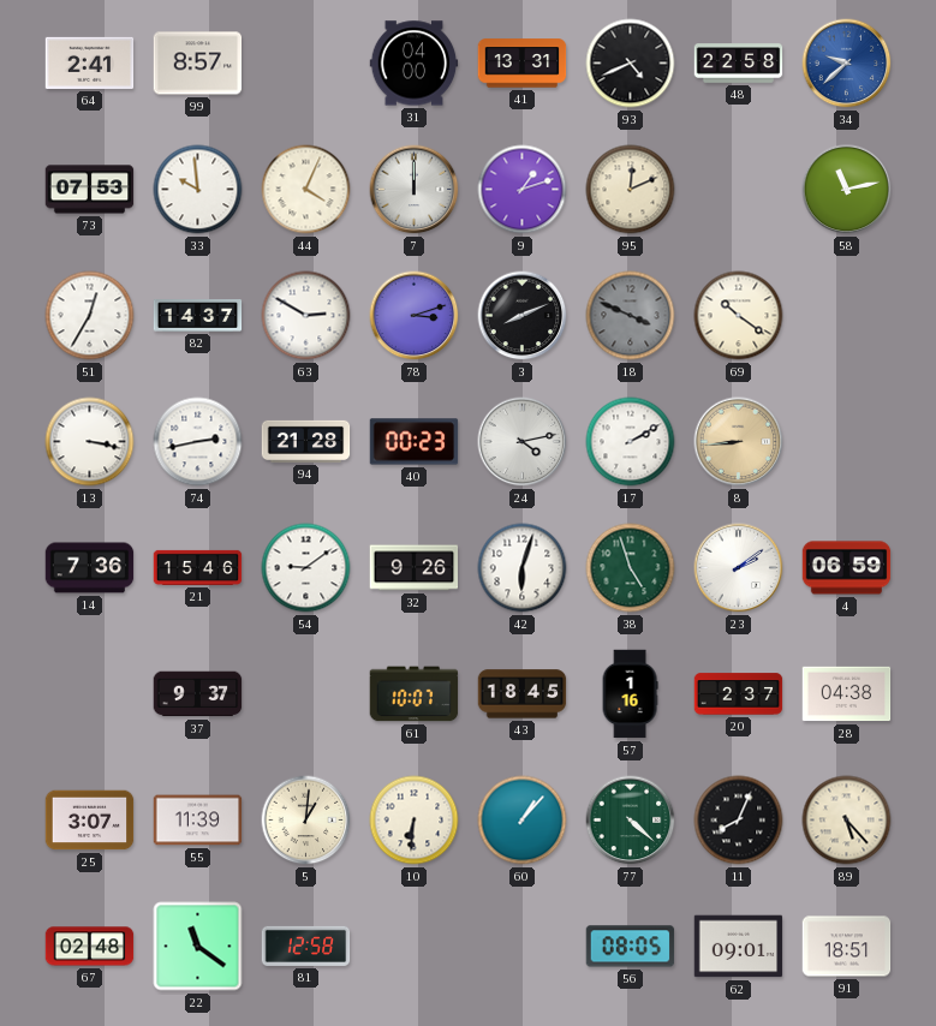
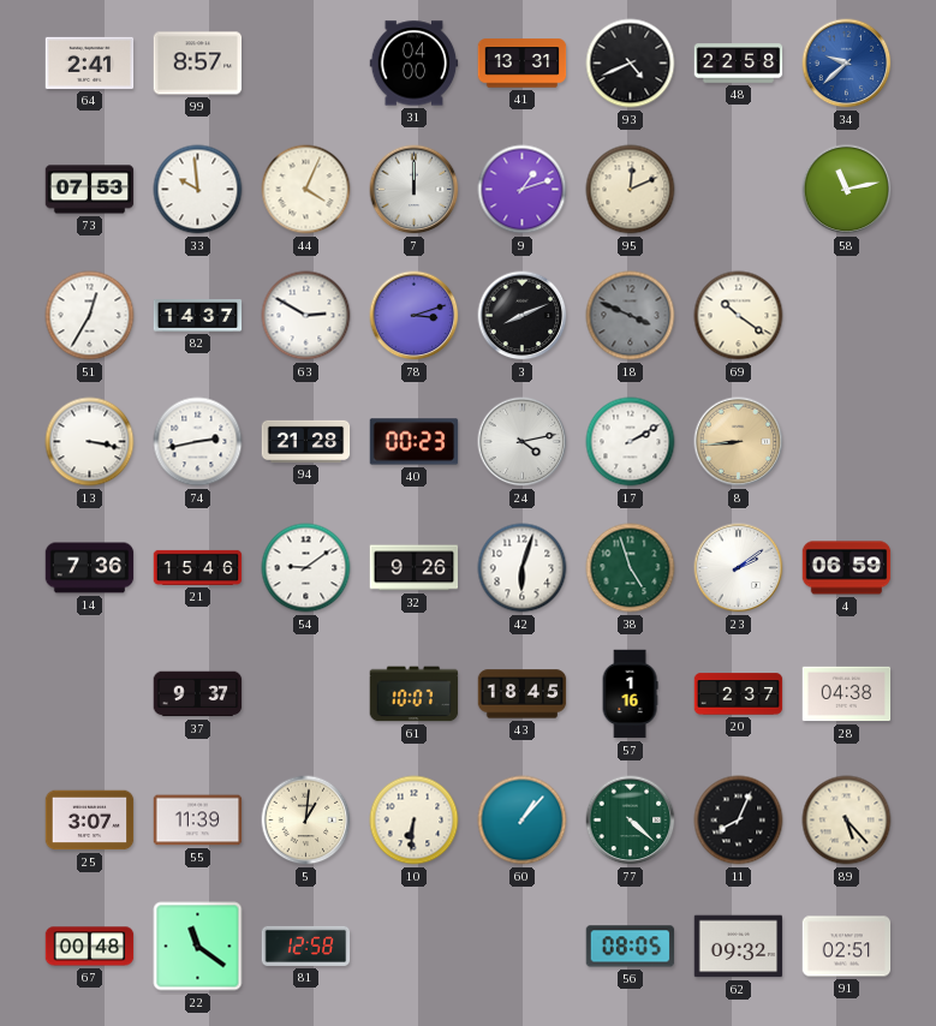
67: 02:48 -> 00:48
62: 09:01 -> 09:32
91: 18:51 -> 02:51
